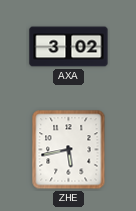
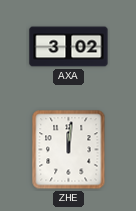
ZHE: 5:43 -> 12:01
